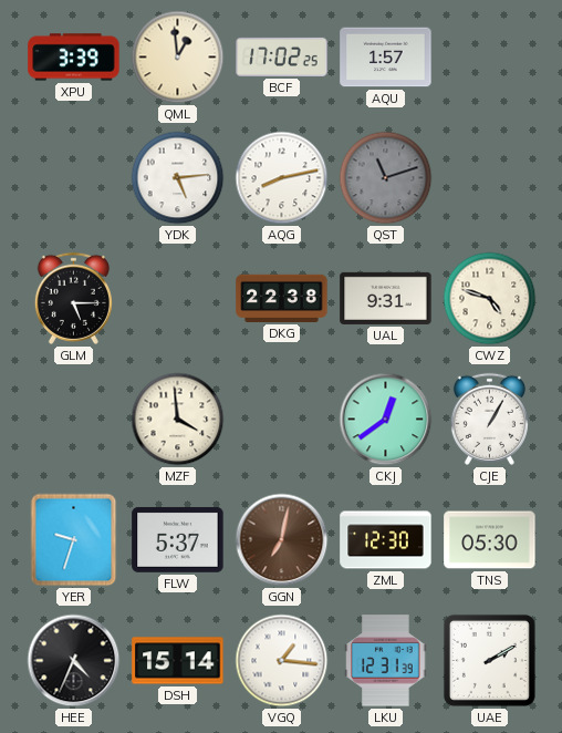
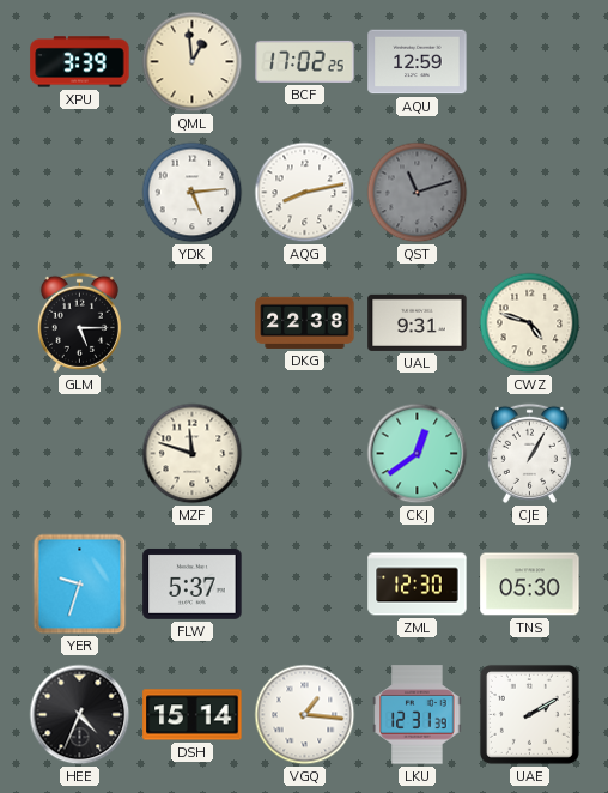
AQU: 1:57 -> 12:59
MZF: 3:59 -> 11:48
GGN: 7:02 -> none
